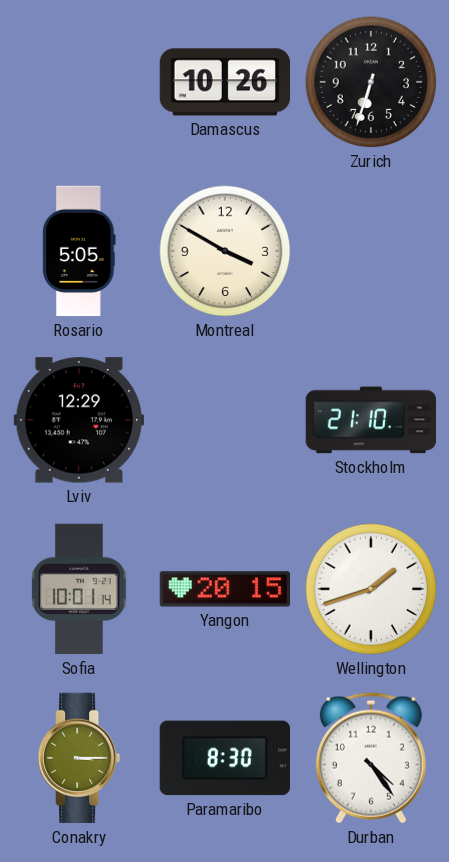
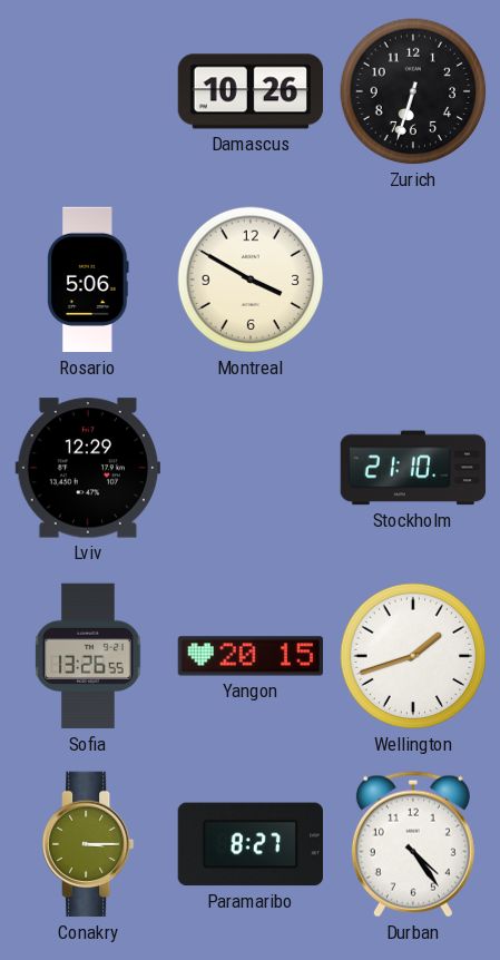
Rosario: 5:05 -> 5:06
Sofia: 10:01 -> 13:26
Paramaribo: 8:30 -> 8:27
